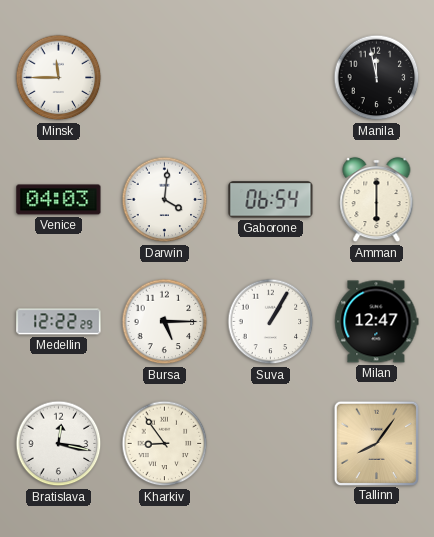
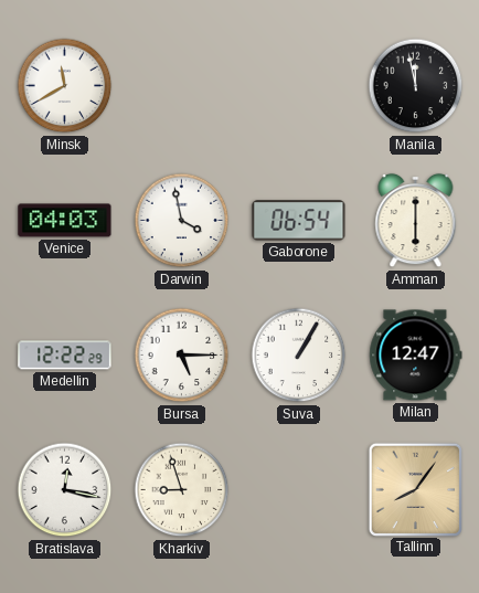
Minsk: 11:45 -> 11:40
Darwin: 4:01 -> 3:58
Kharkiv: 8:54 -> 8:57
